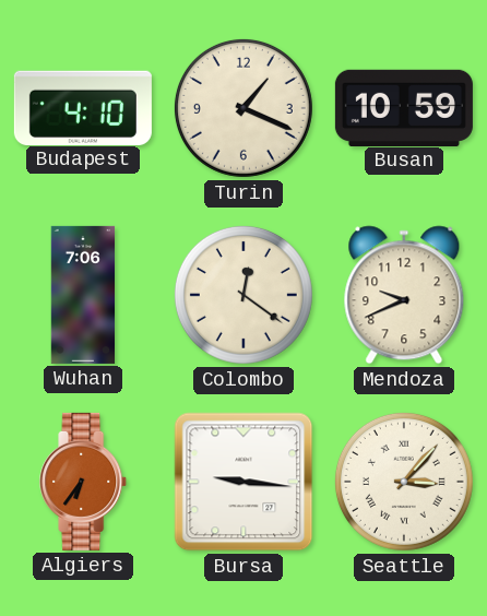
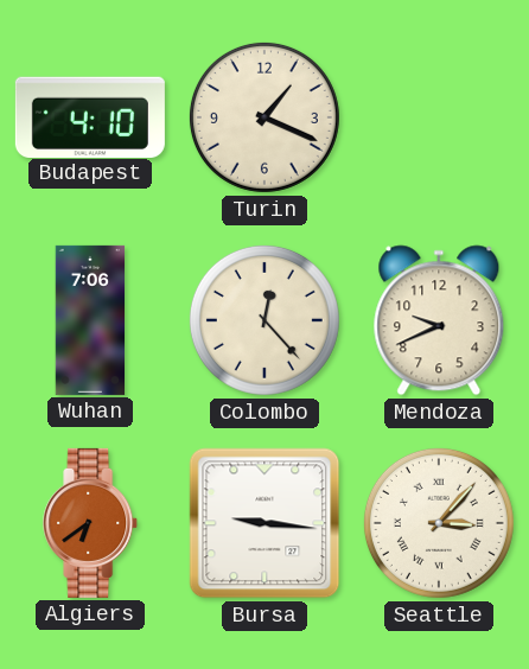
Busan: 10:59 -> none
Colombo: 12:21 -> 12:23
Algiers: 6:36 -> 6:39
